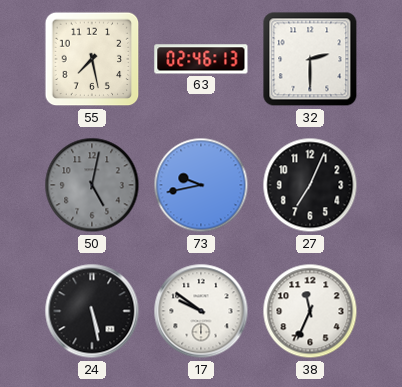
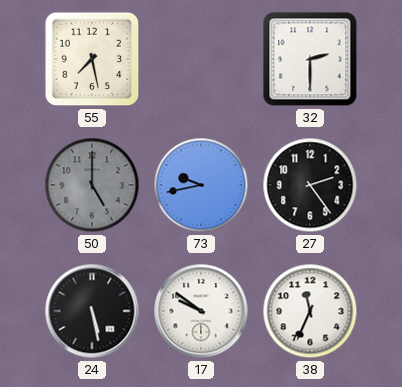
63: 02:46 -> none
50: 5:02 -> 5:00
27: 7:04 -> 2:24
